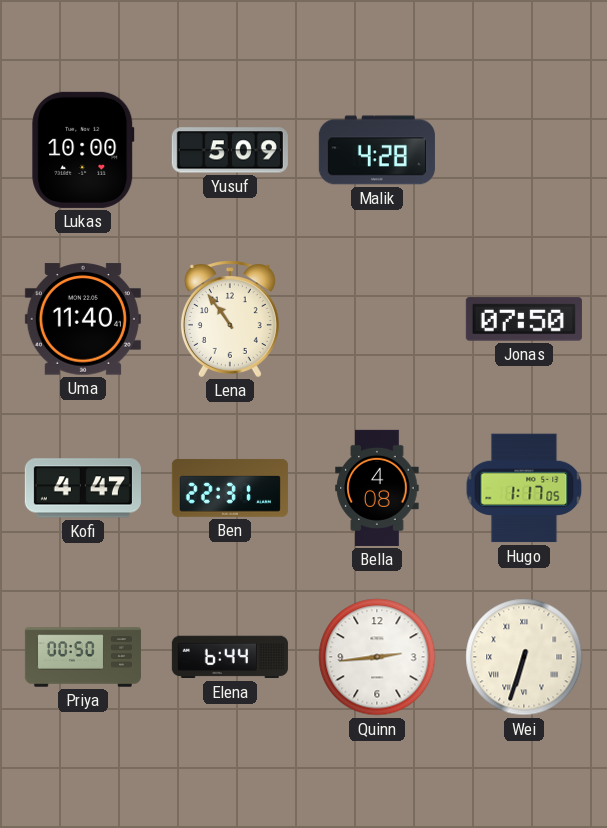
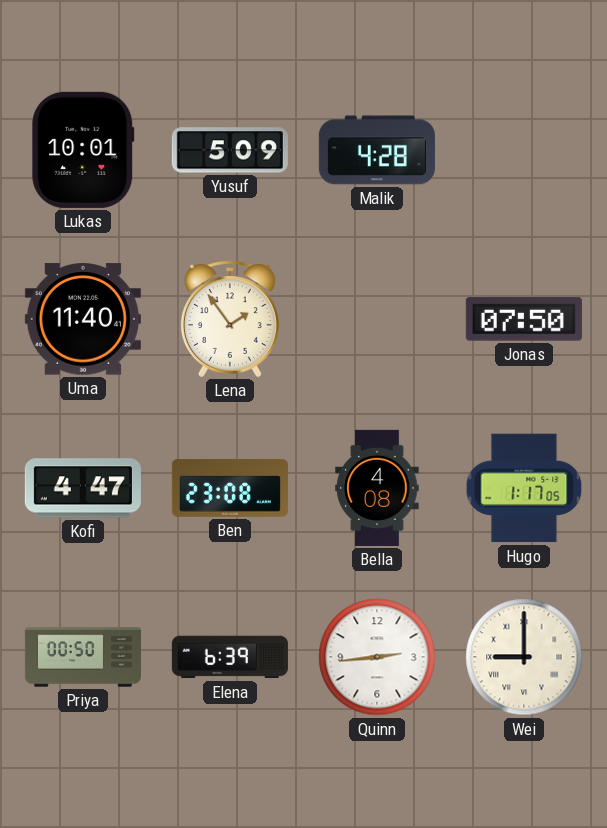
Lukas: 10:00 -> 10:01
Lena: 10:54 -> 1:54
Ben: 22:31 -> 23:08
Elena: 6:44 -> 6:39
Wei: 6:33 -> 9:00
